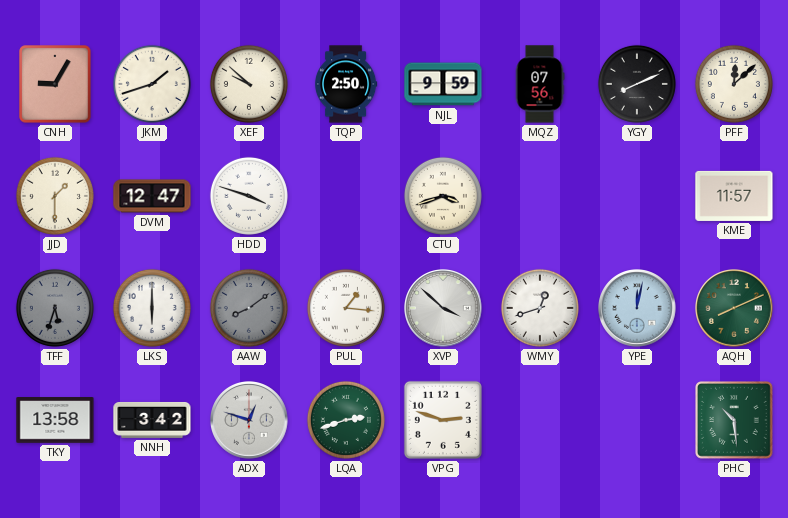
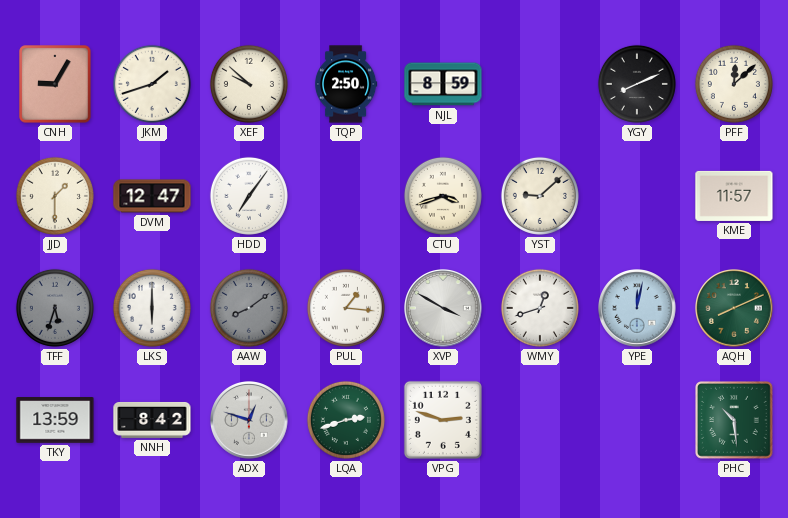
NJL: 9:59 -> 8:59
MQZ: 07:56 -> none
HDD: 3:48 -> 7:06
YST: none -> 9:08
XVP: 3:52 -> 3:50
TKY: 13:58 -> 13:59
NNH: 3:42 -> 8:42
